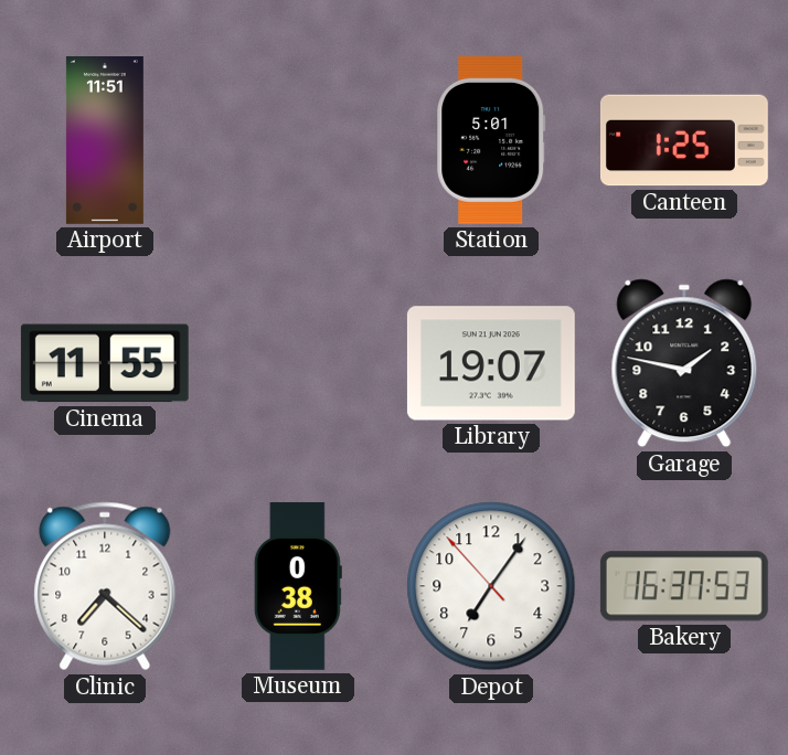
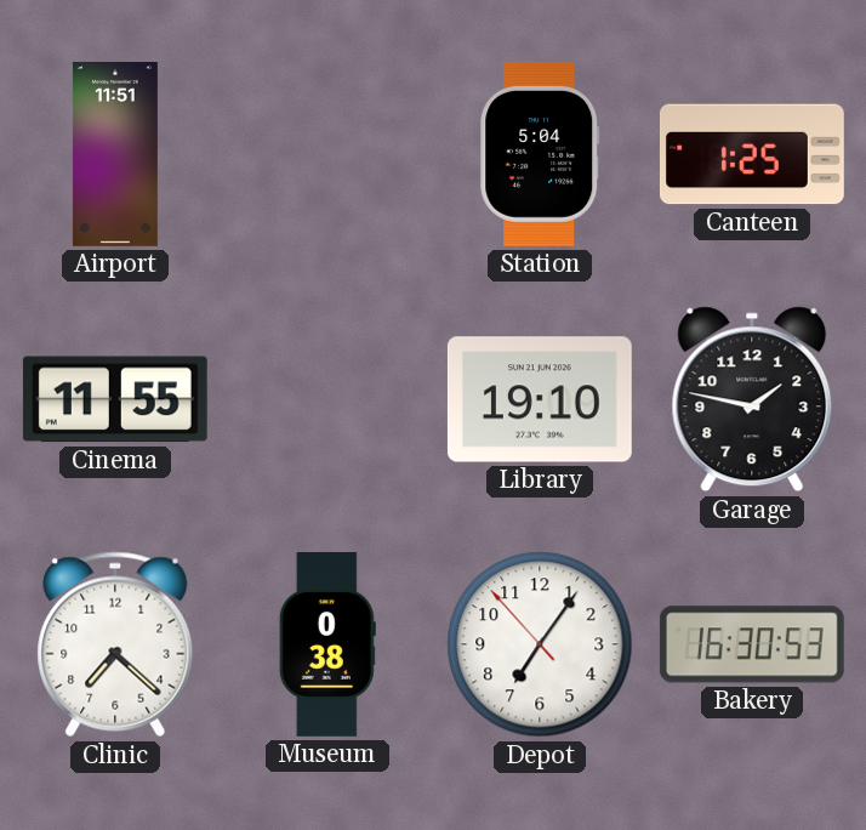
Station: 5:01 -> 5:04
Library: 19:07 -> 19:10
Bakery: 16:37 -> 16:30
